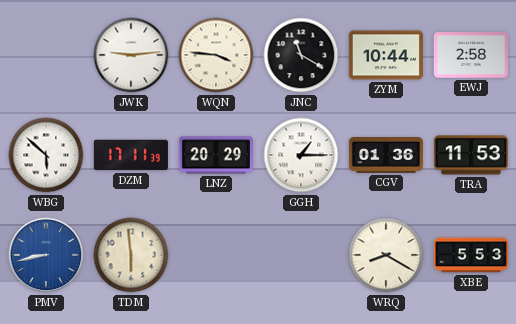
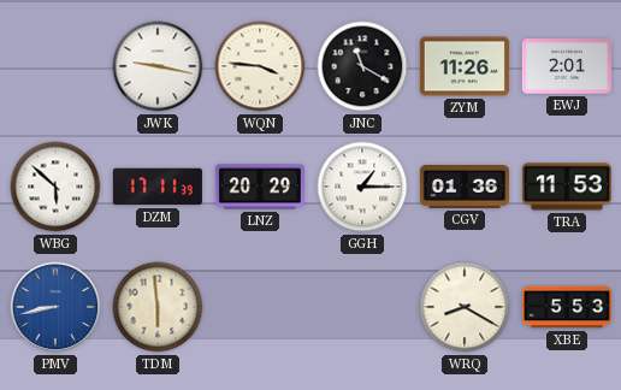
JWK: 9:14 -> 9:17
ZYM: 10:44 -> 11:26
EWJ: 2:58 -> 2:01
